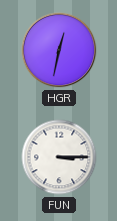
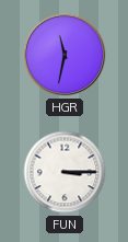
HGR: 12:32 -> 11:32
